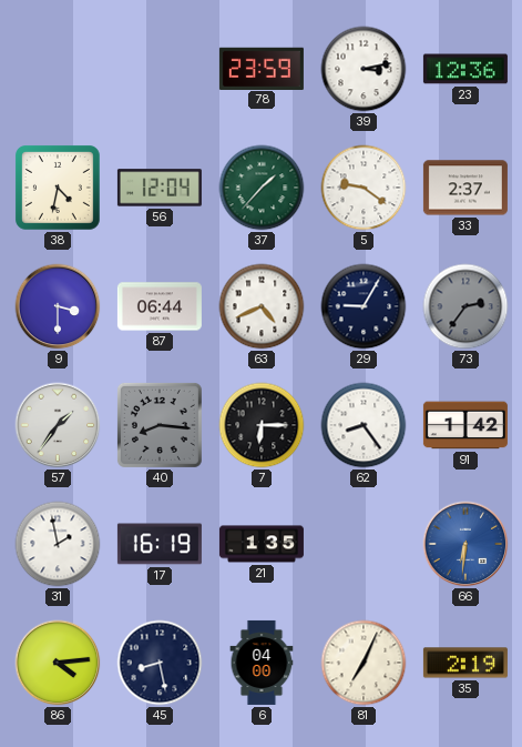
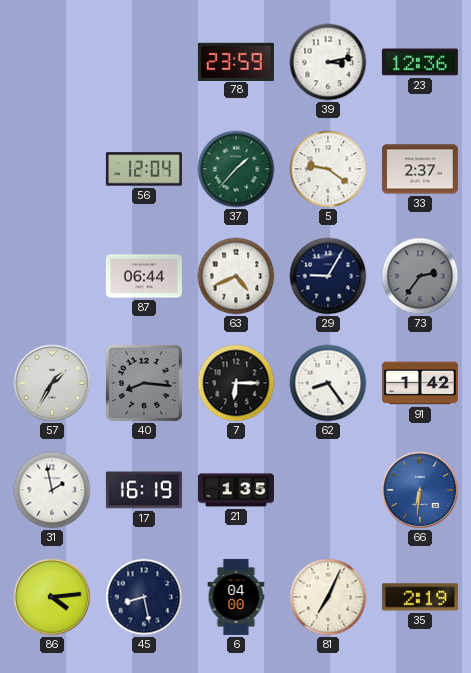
38: 4:32 -> none
9: 3:30 -> none
57: 1:36 -> 1:35
